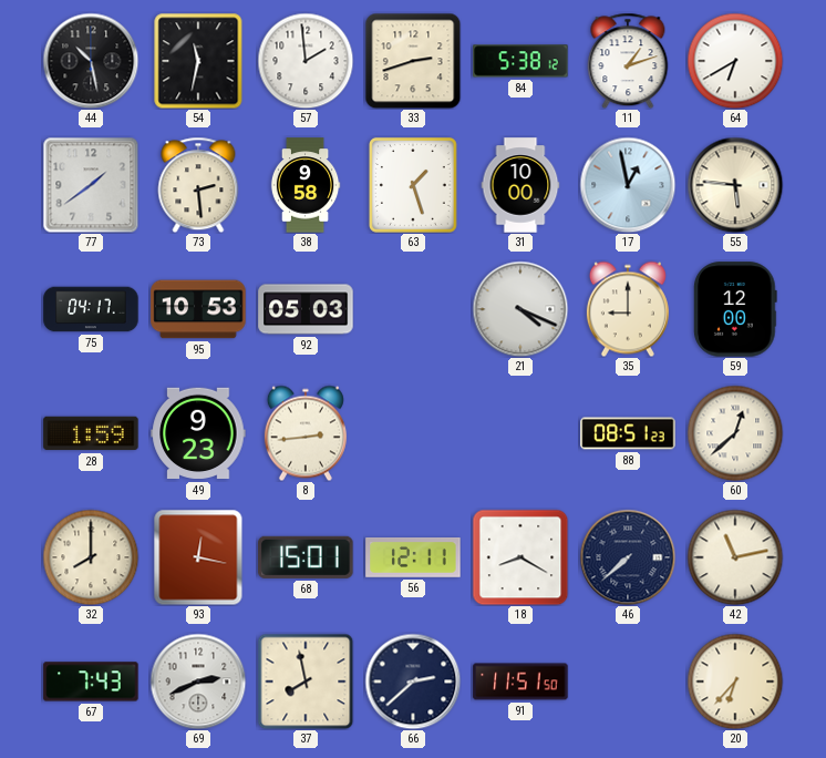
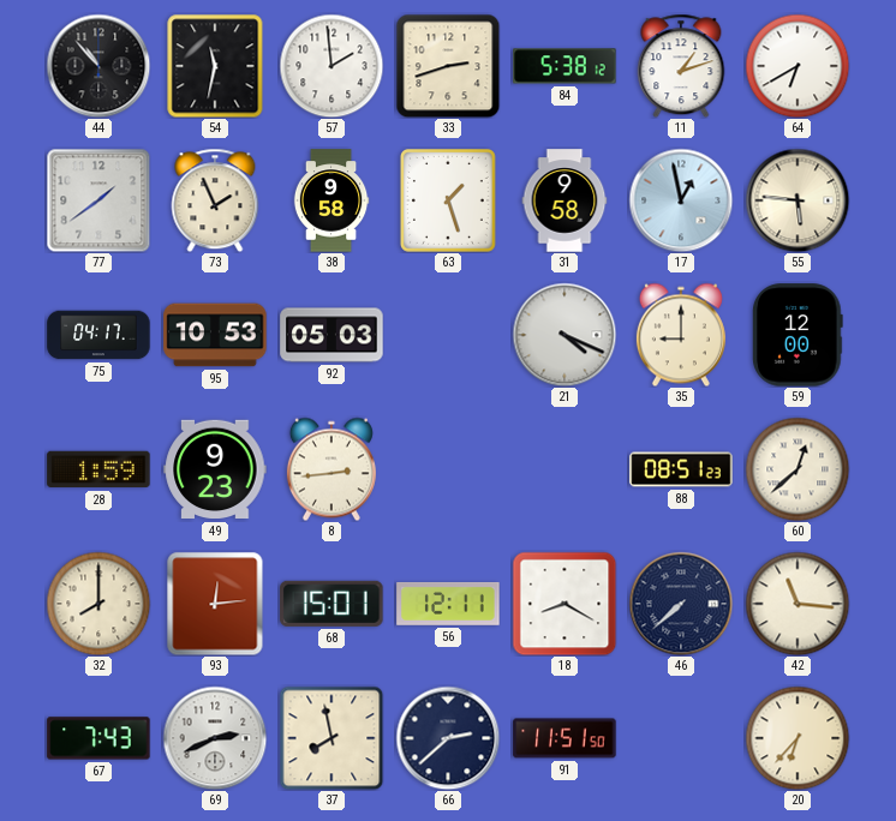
44: 10:28 -> 10:53
73: 2:29 -> 1:56
31: 10:00 -> 9:58
93: 12:17 -> 12:14
42: 11:13 -> 11:16
